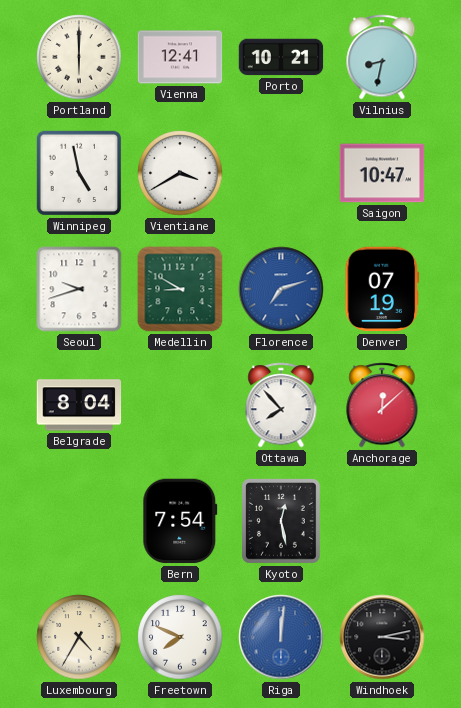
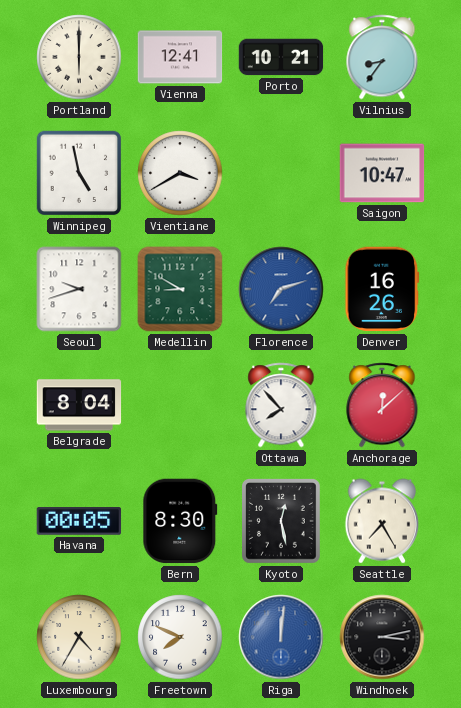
Vilnius: 8:32 -> 8:36
Denver: 07:19 -> 16:26
Havana: none -> 00:05
Bern: 7:54 -> 8:30
Seattle: none -> 7:25
